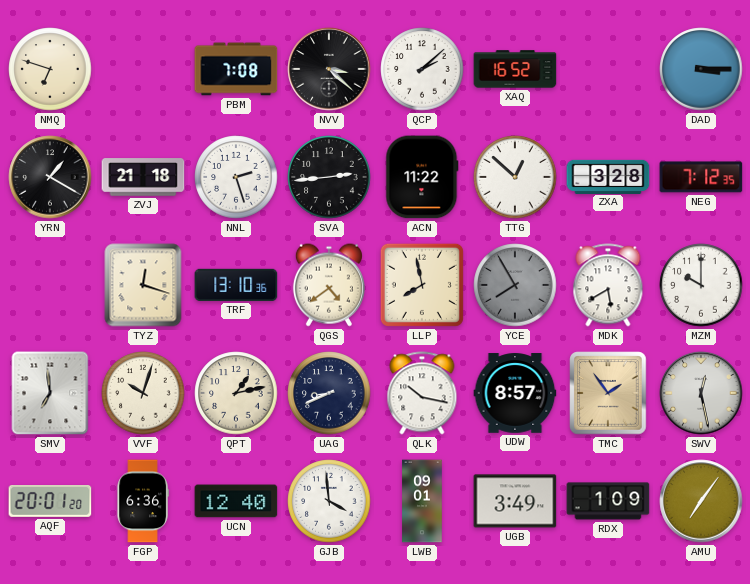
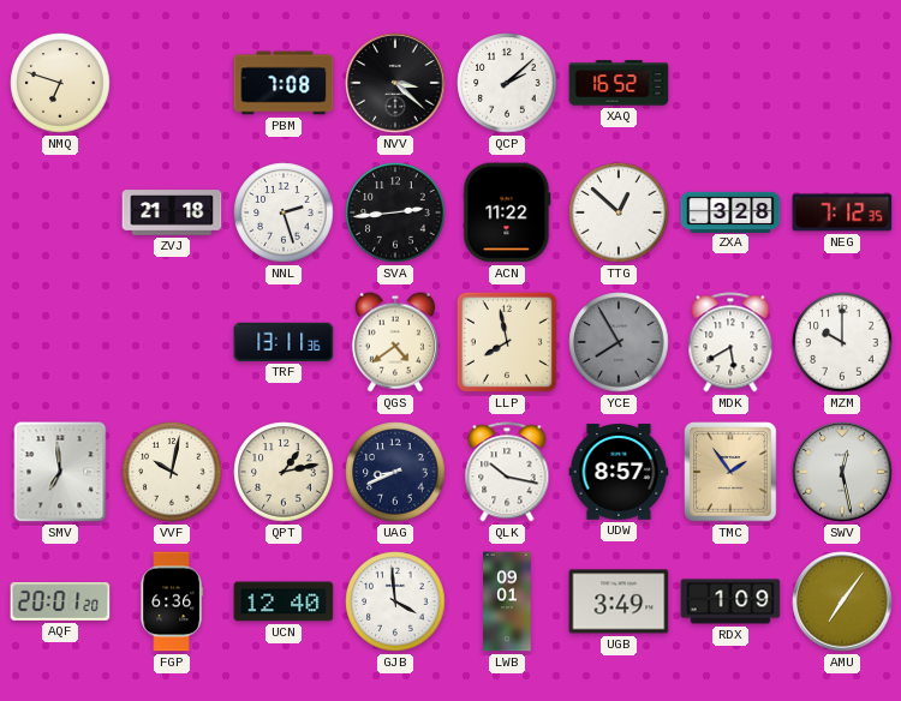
DAD: 3:15 -> none
YRN: 1:20 -> none
TYZ: 12:18 -> none
TRF: 13:10 -> 13:11
VVF: 10:03 -> 10:02
